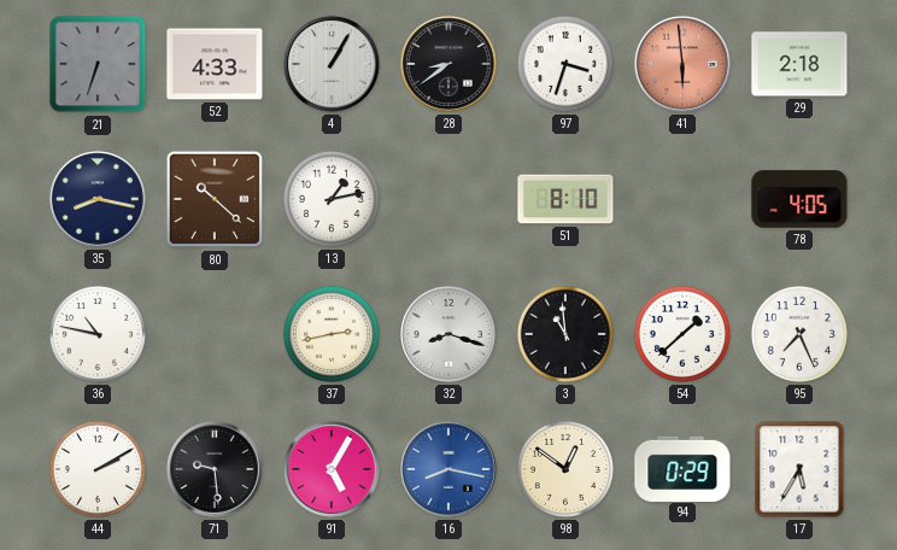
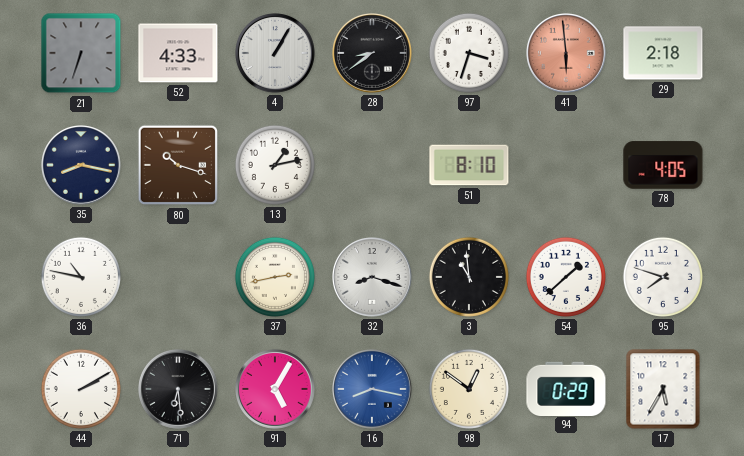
80: 10:22 -> 10:18
95: 7:26 -> 7:48
71: 9:29 -> 6:29
